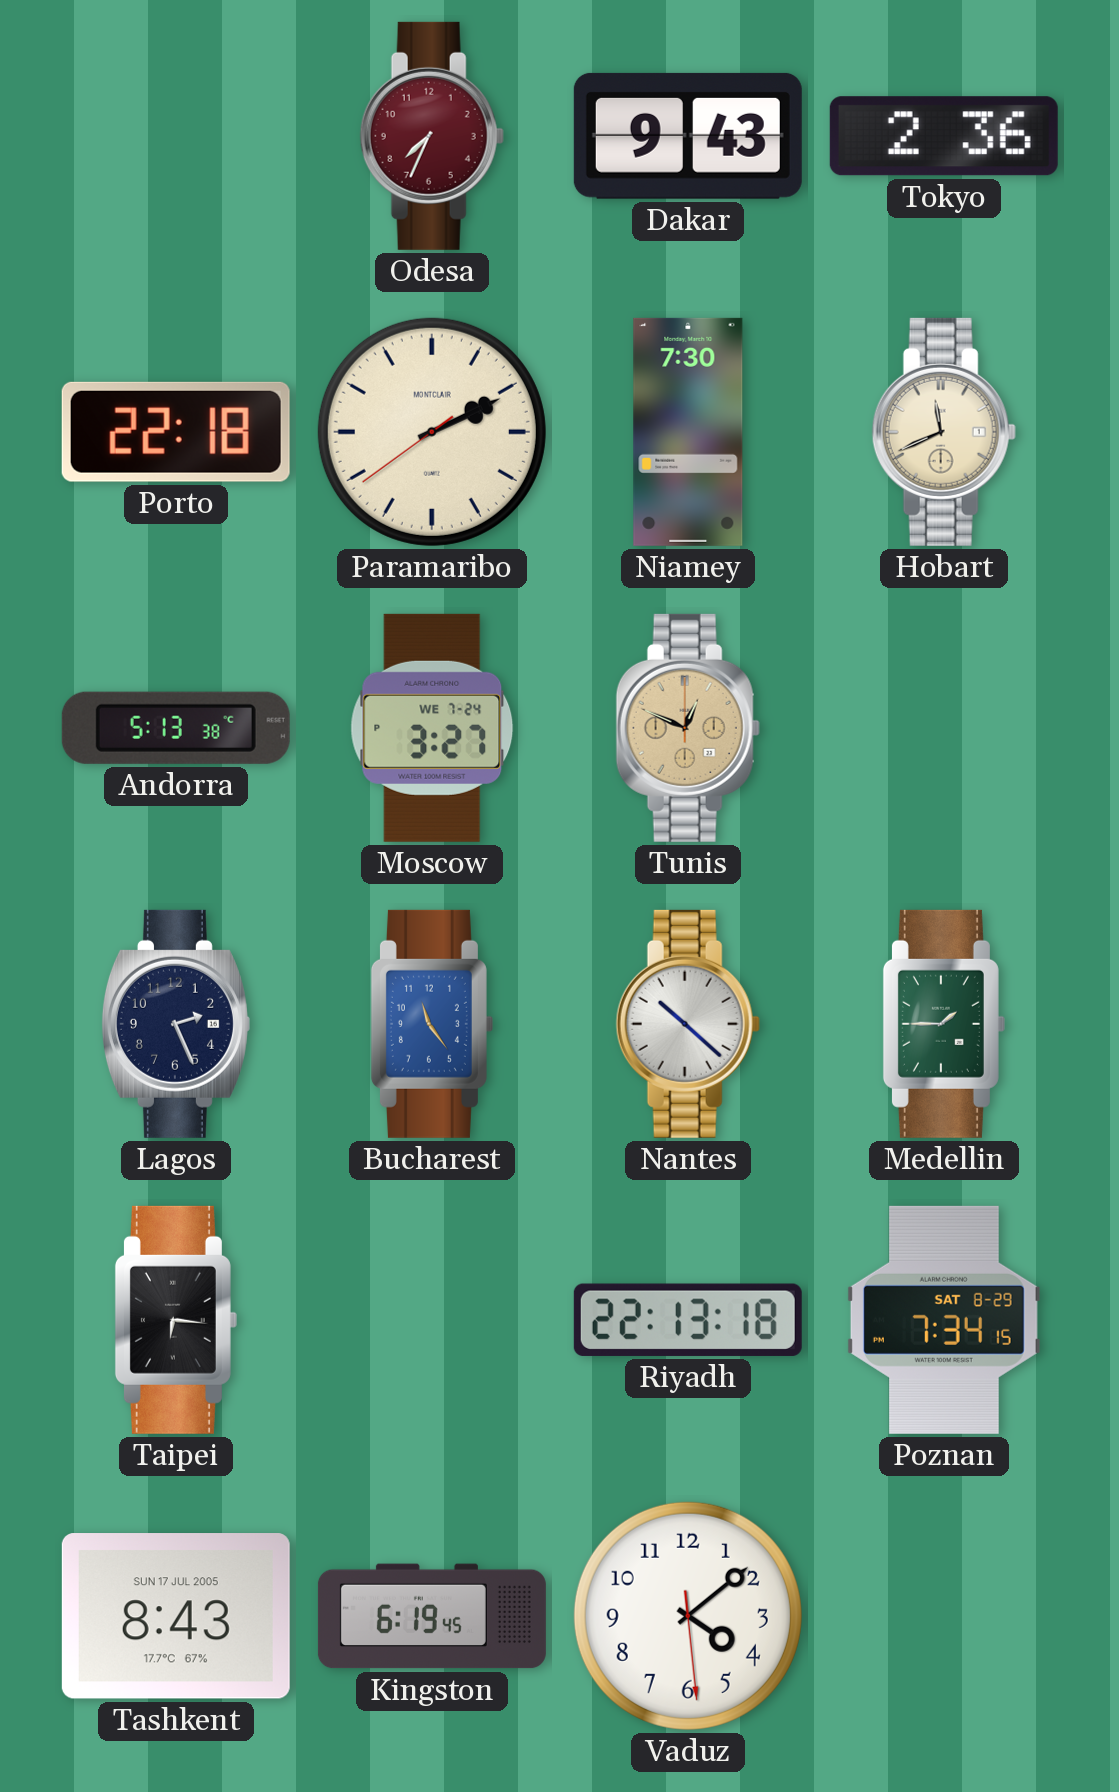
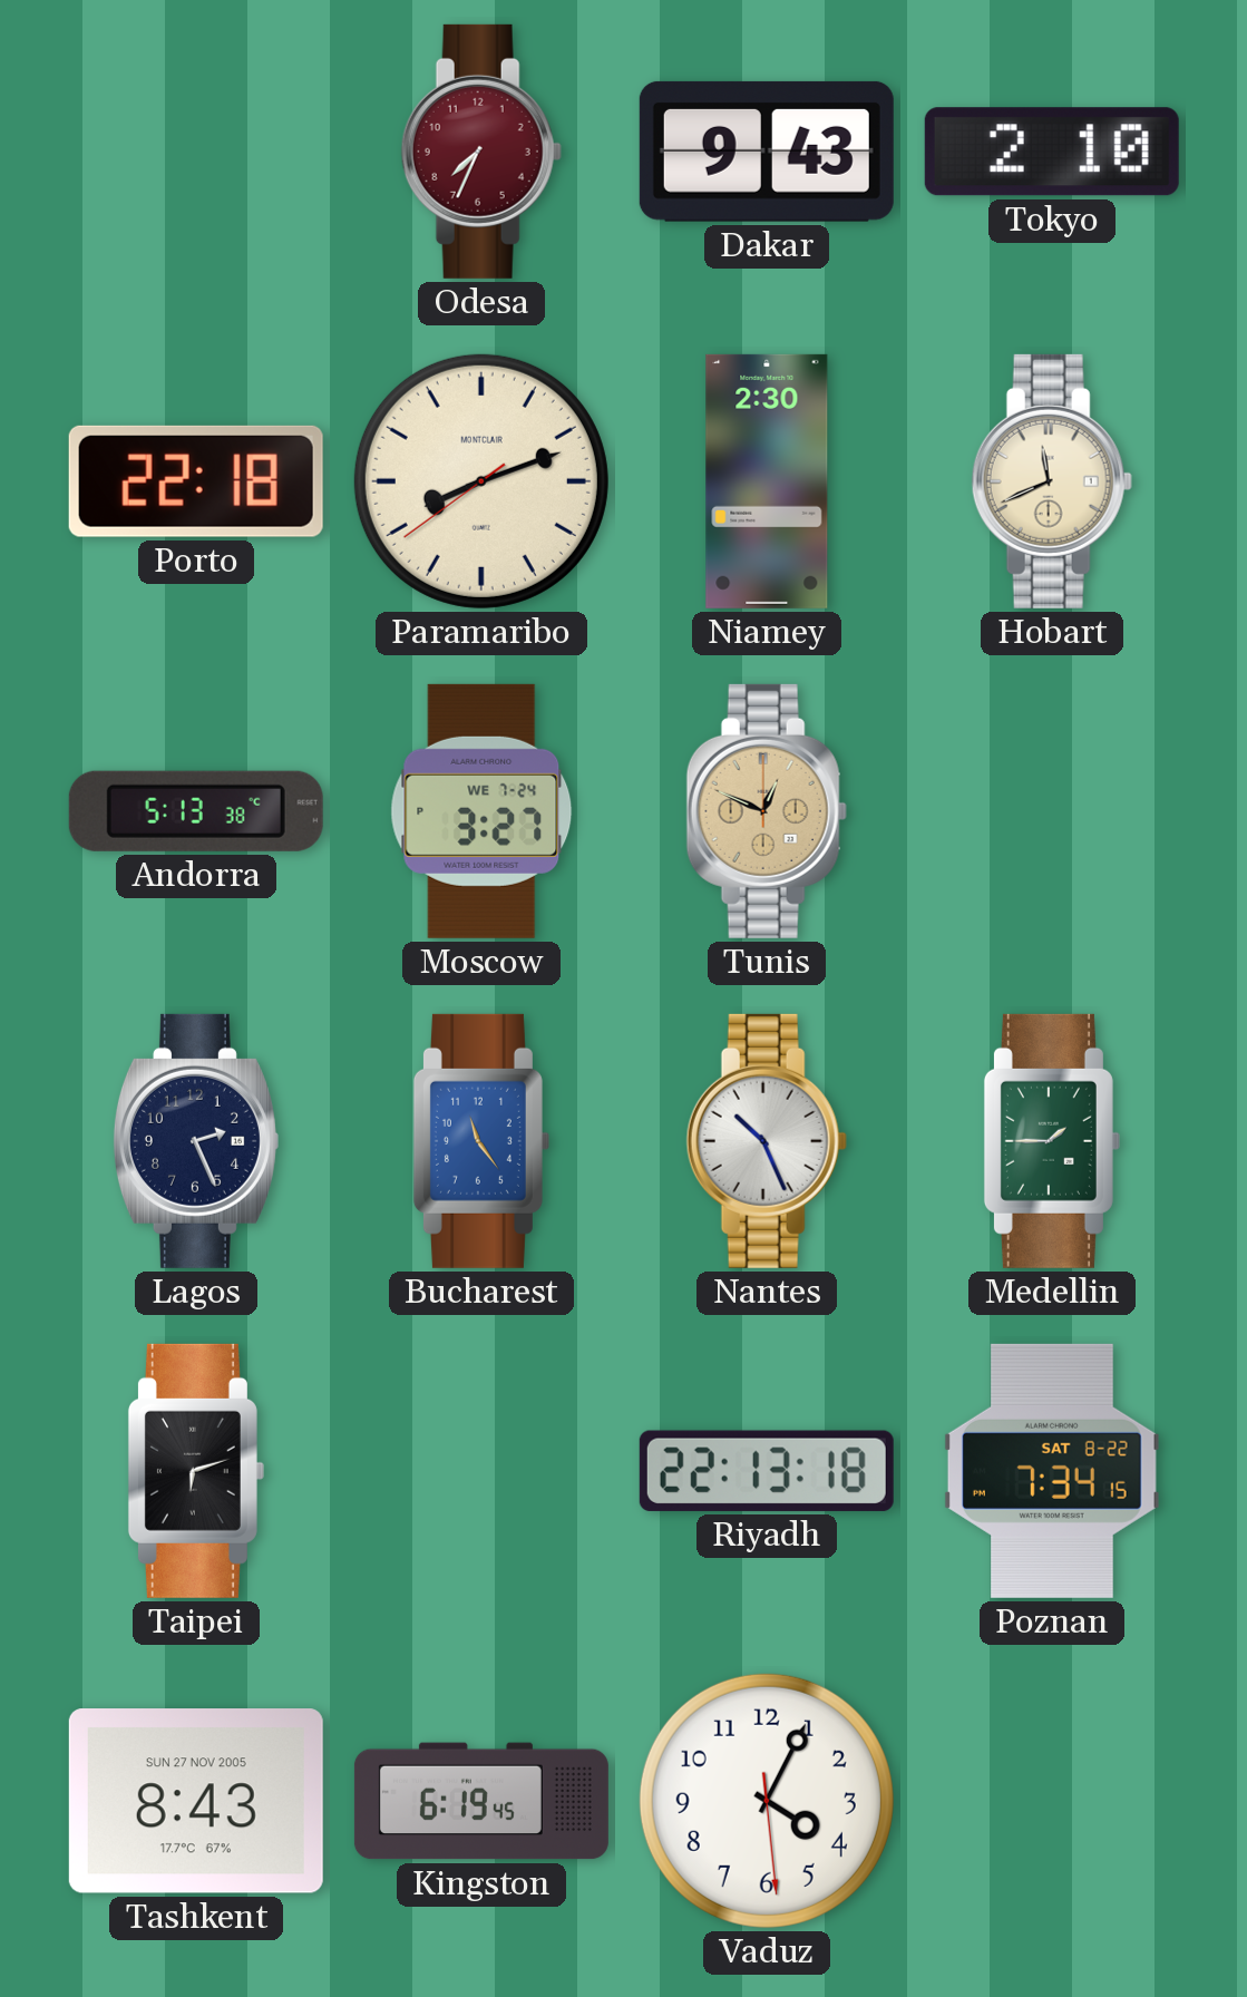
Tokyo: 2:36 -> 2:10
Paramaribo: 2:10 -> 8:11
Niamey: 7:30 -> 2:30
Nantes: 10:22 -> 10:26
Taipei: 6:16 -> 6:12
Poznan date: SAT 8-29 -> SAT 8-22
Tashkent date: SUN 17 JUL 2005 -> SUN 27 NOV 2005
Vaduz: 4:08 -> 4:04
